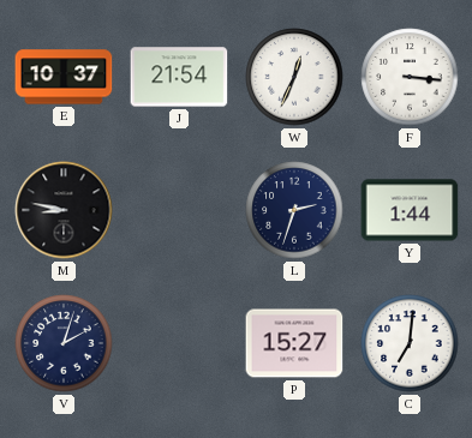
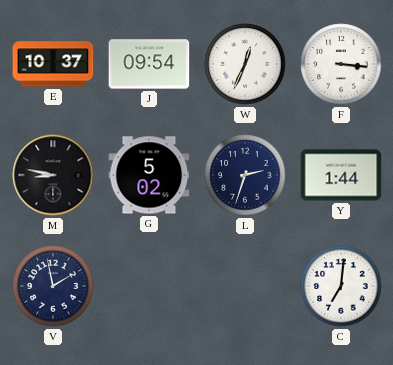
J: 21:54 -> 09:54
G: none -> 5:02
V: 2:03 -> 1:58
P: 15:27 -> none
